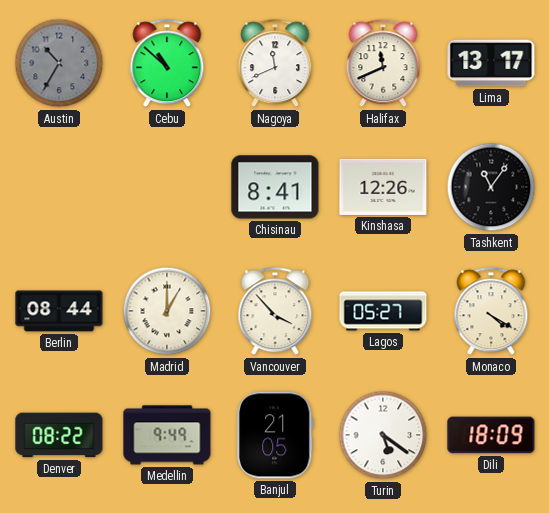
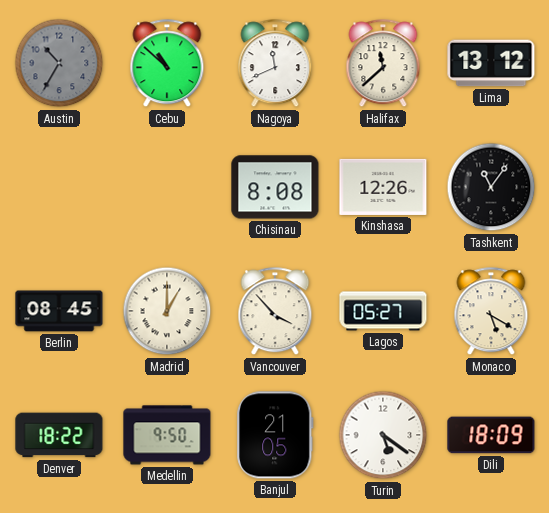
Halifax: 11:41 -> 11:38
Lima: 13:17 -> 13:12
Chisinau: 8:41 -> 8:08
Berlin: 08:44 -> 08:45
Monaco: 4:20 -> 5:20
Denver: 08:22 -> 18:22
Medellin: 9:49 -> 9:50
